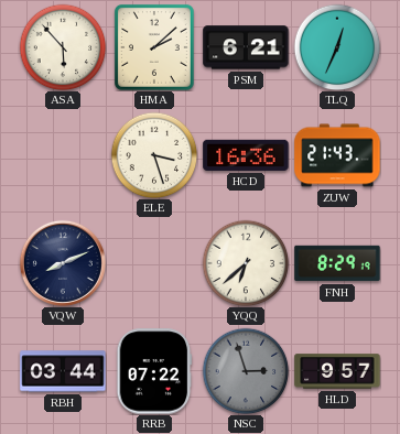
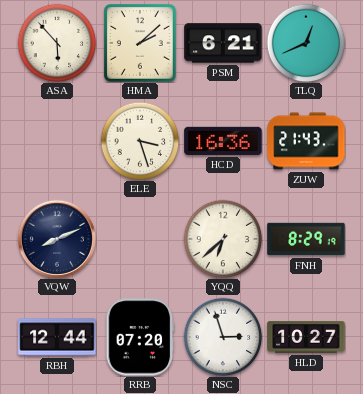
TLQ: 12:34 -> 12:41
RBH: 03:44 -> 12:44
RRB: 07:22 -> 07:20
NSC dial: grey -> white
HLD: 9:57 -> 10:27
